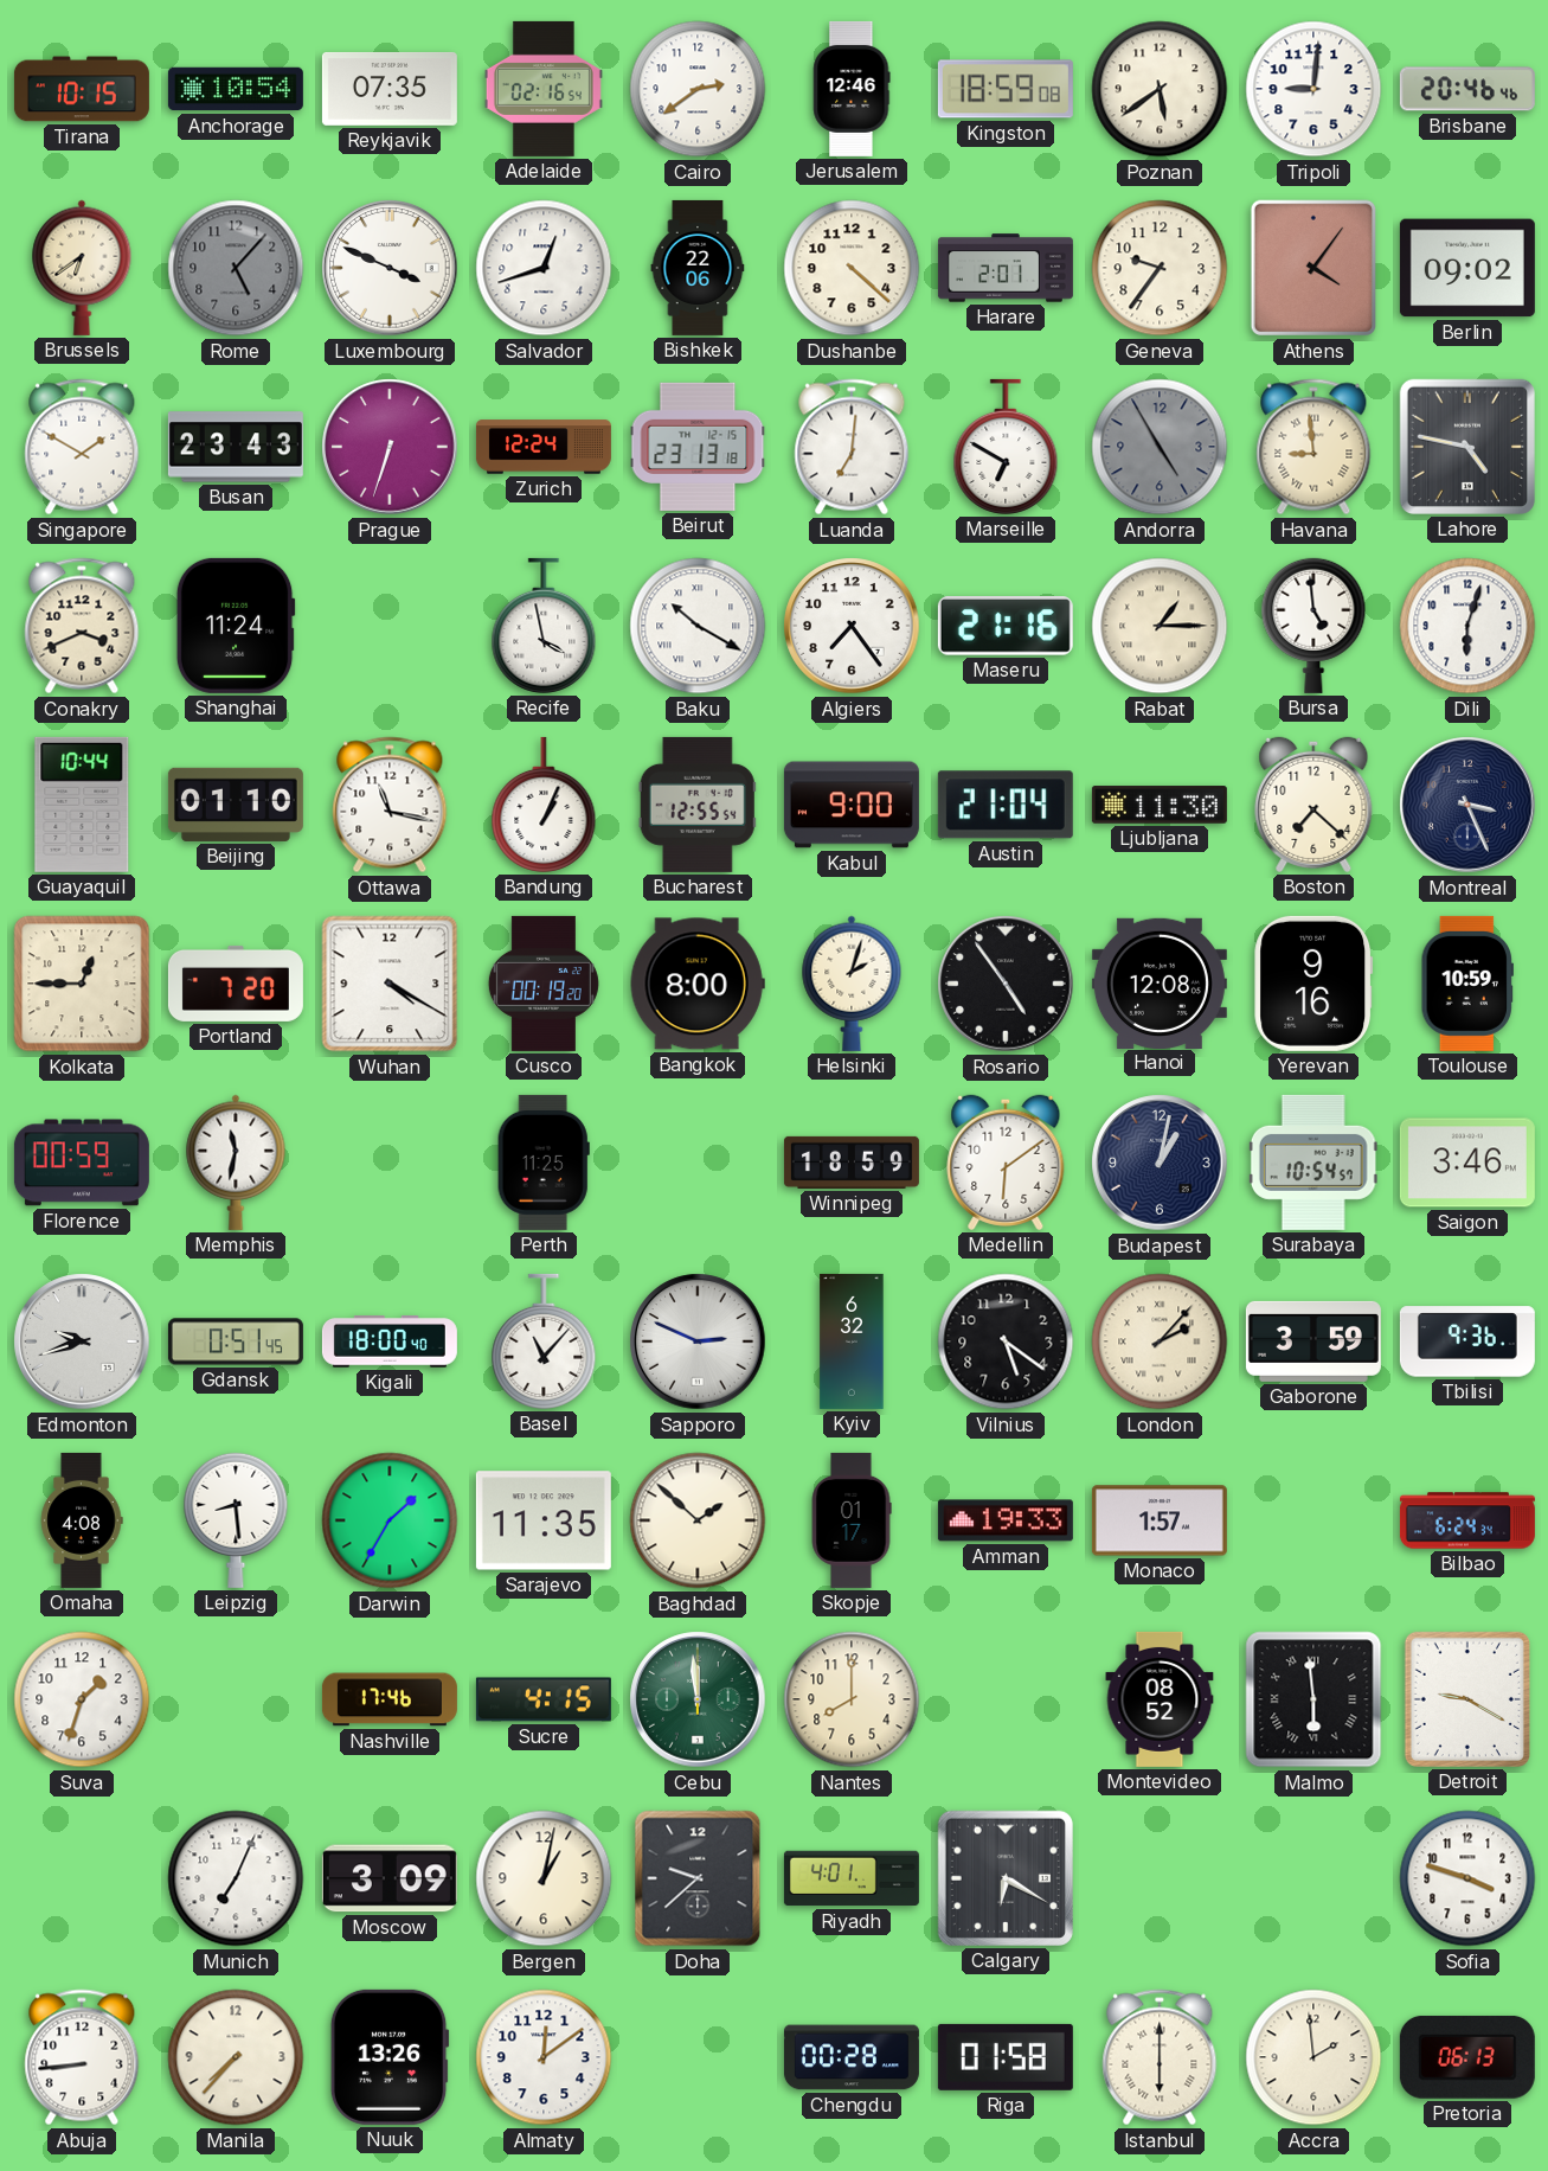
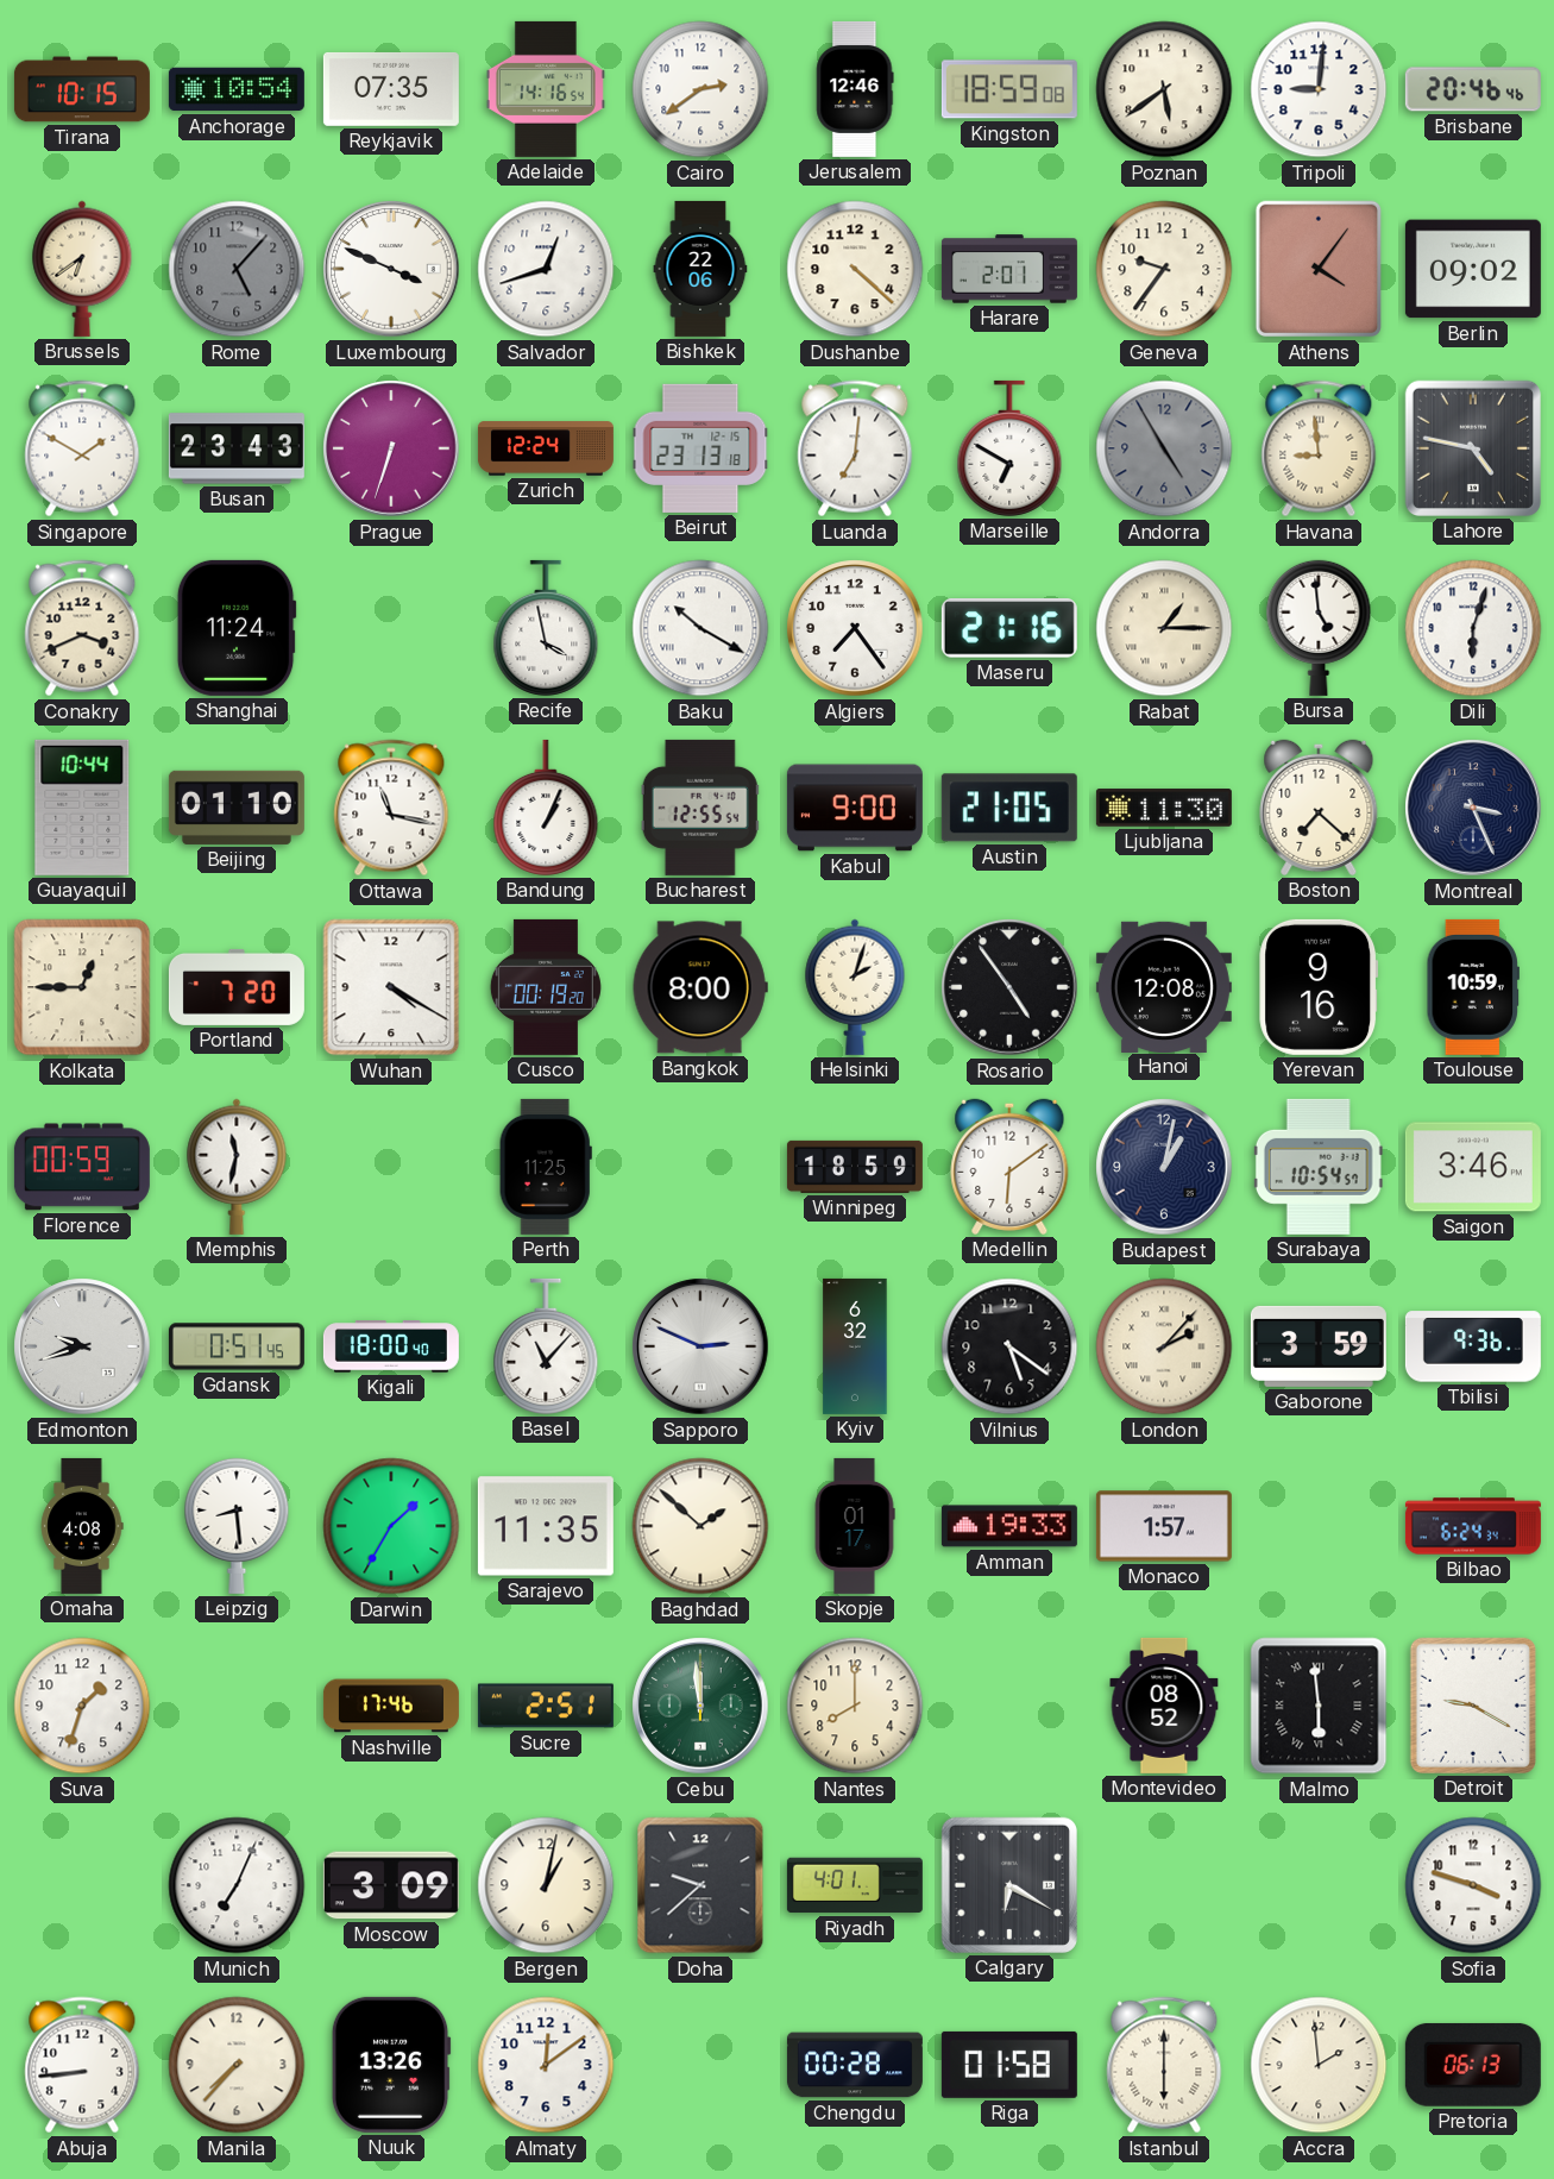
Adelaide: 02:16 -> 14:16
Austin: 21:04 -> 21:05
Sucre: 4:15 -> 2:51
